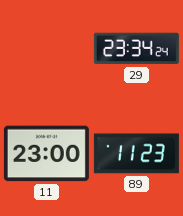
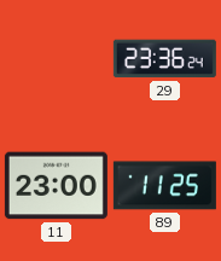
29: 23:34 -> 23:36
89: 11:23 -> 11:25
